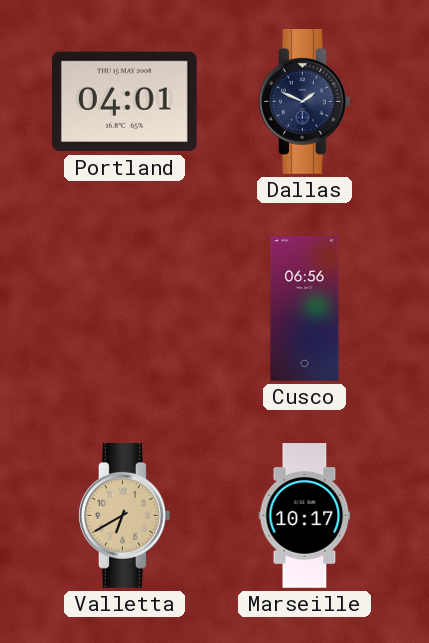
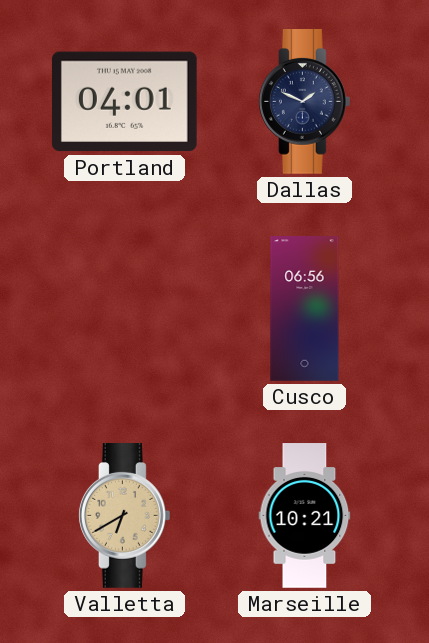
Marseille: 10:17 -> 10:21
